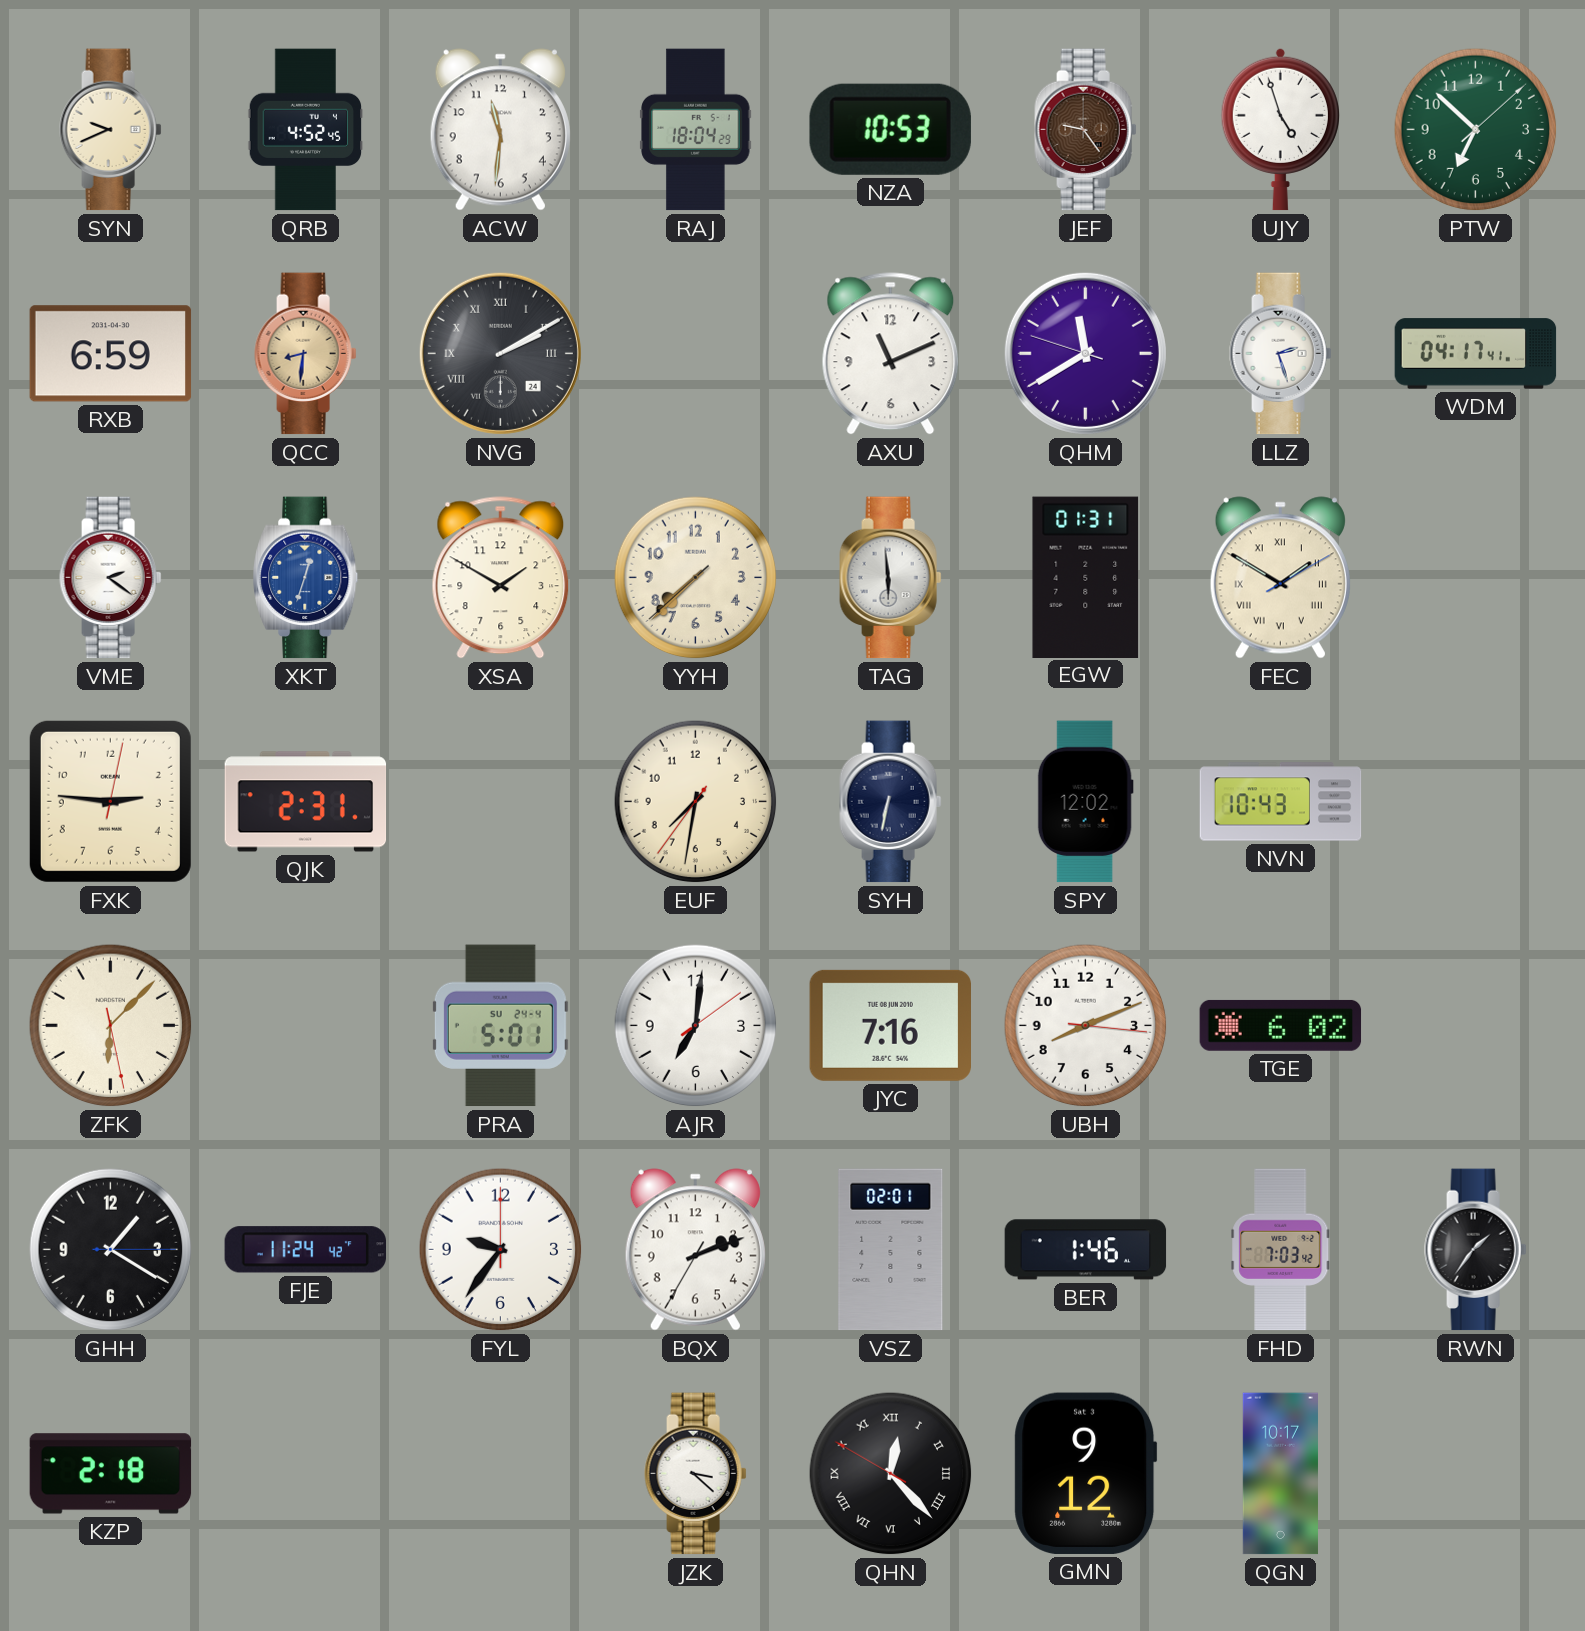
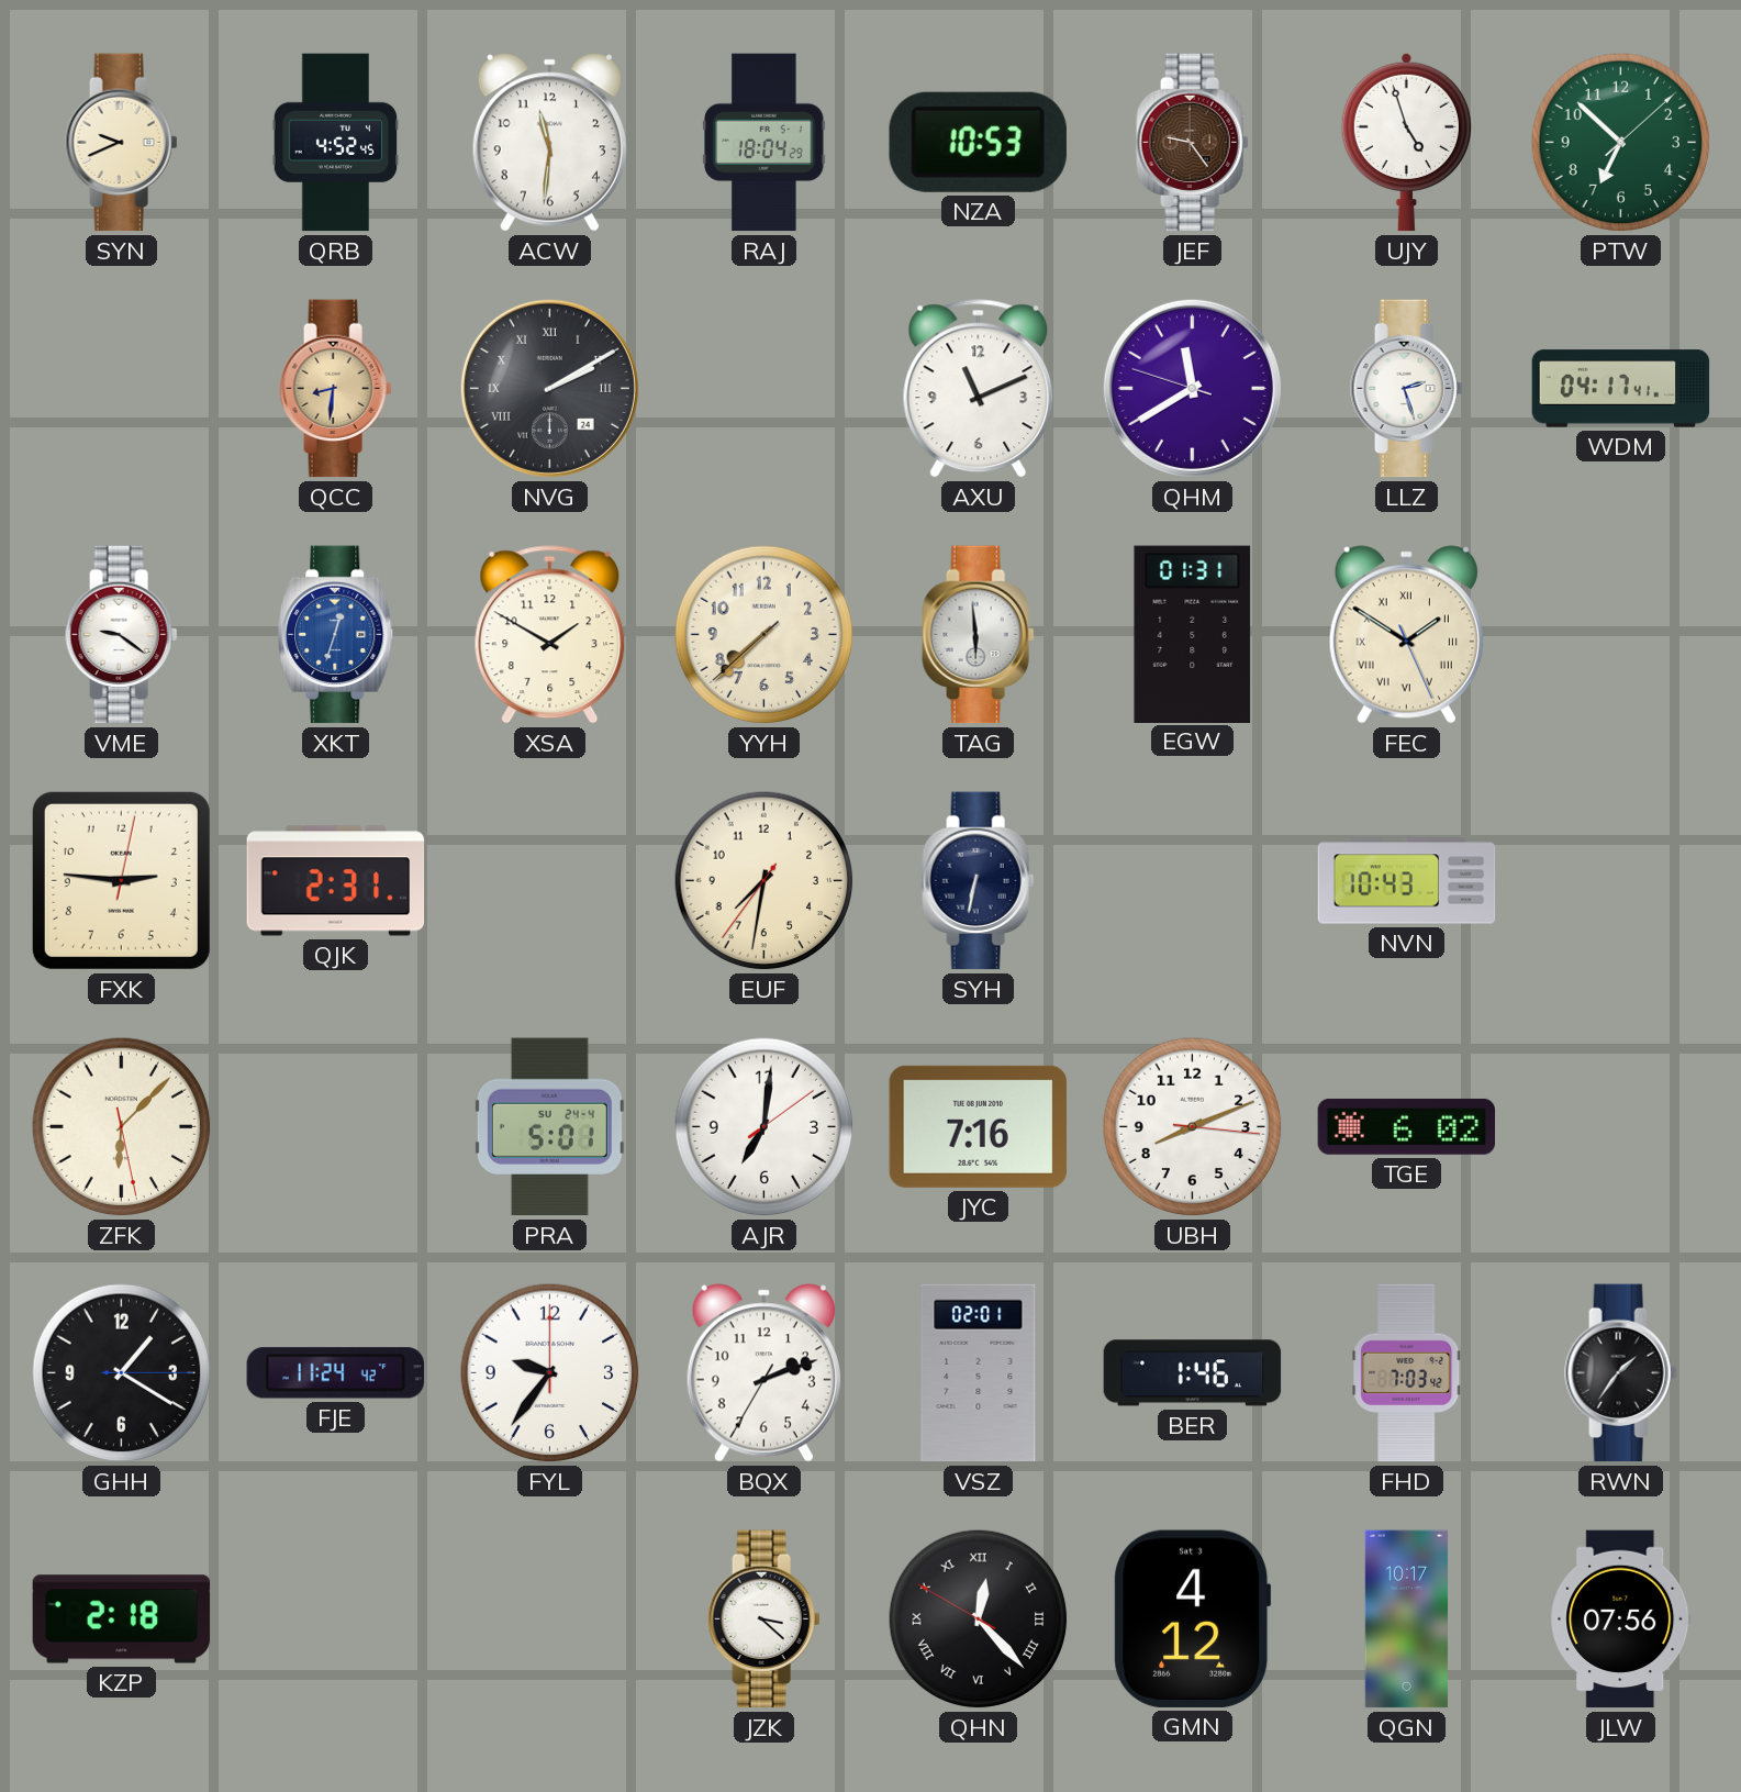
RXB: 6:59 -> none
VME: 2:21 -> 9:21
FEC: 1:50:10 -> 1:50:26
SPY: 12:02 -> none
GMN: 9:12 -> 4:12
JLW: none -> 07:56
